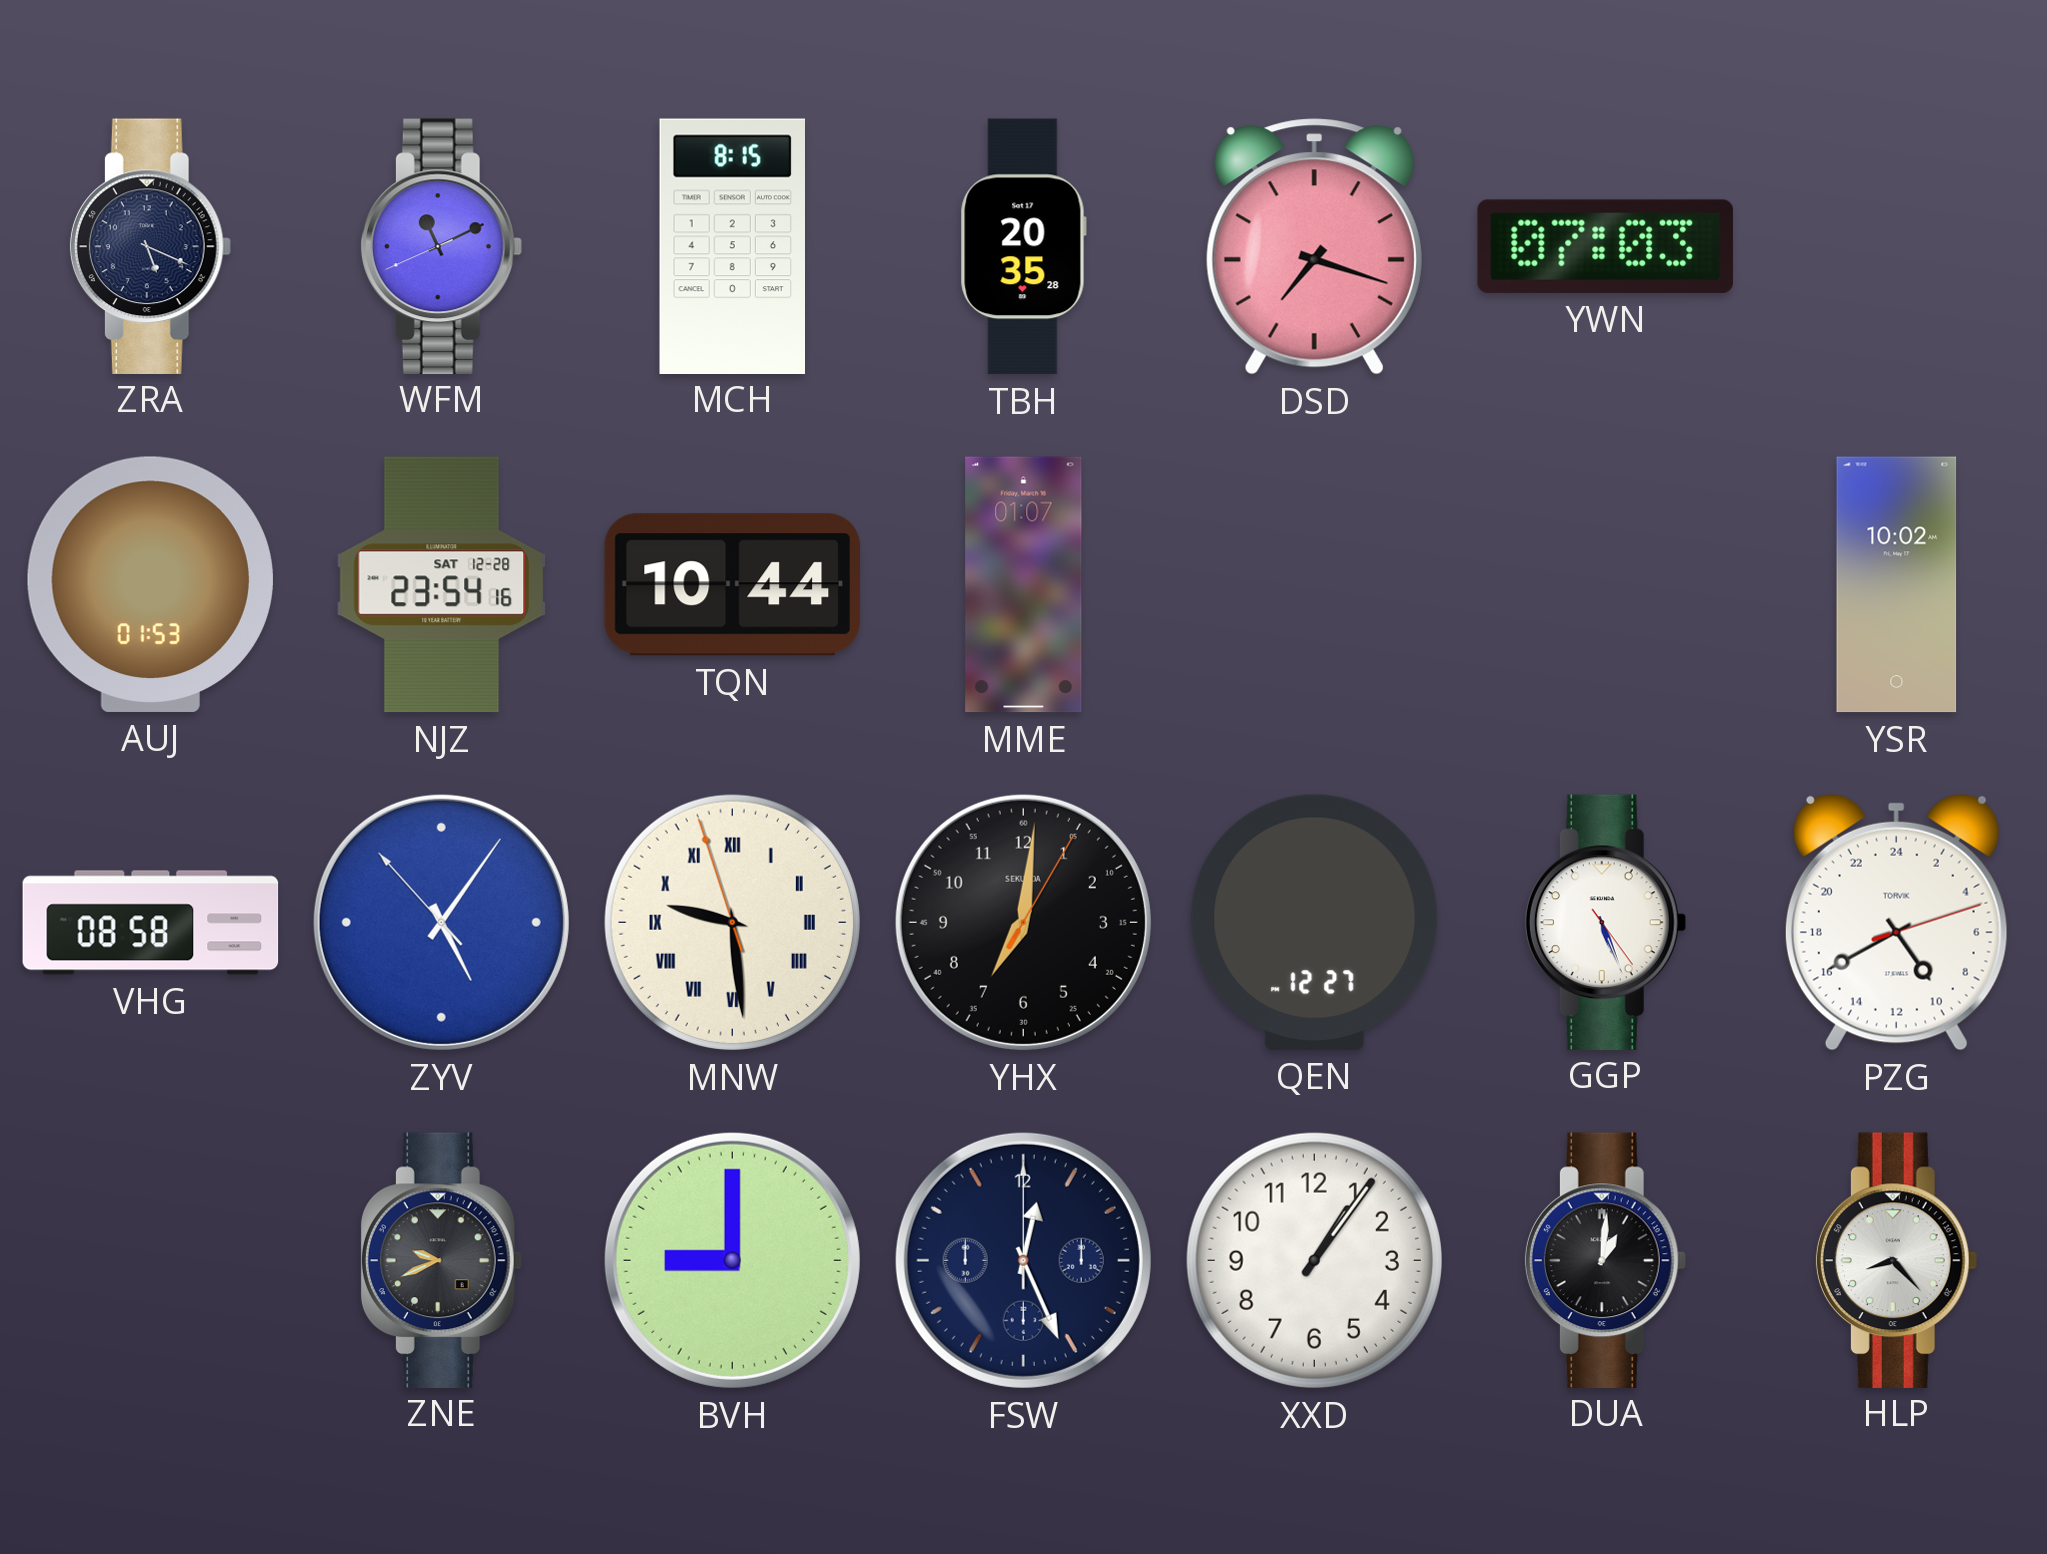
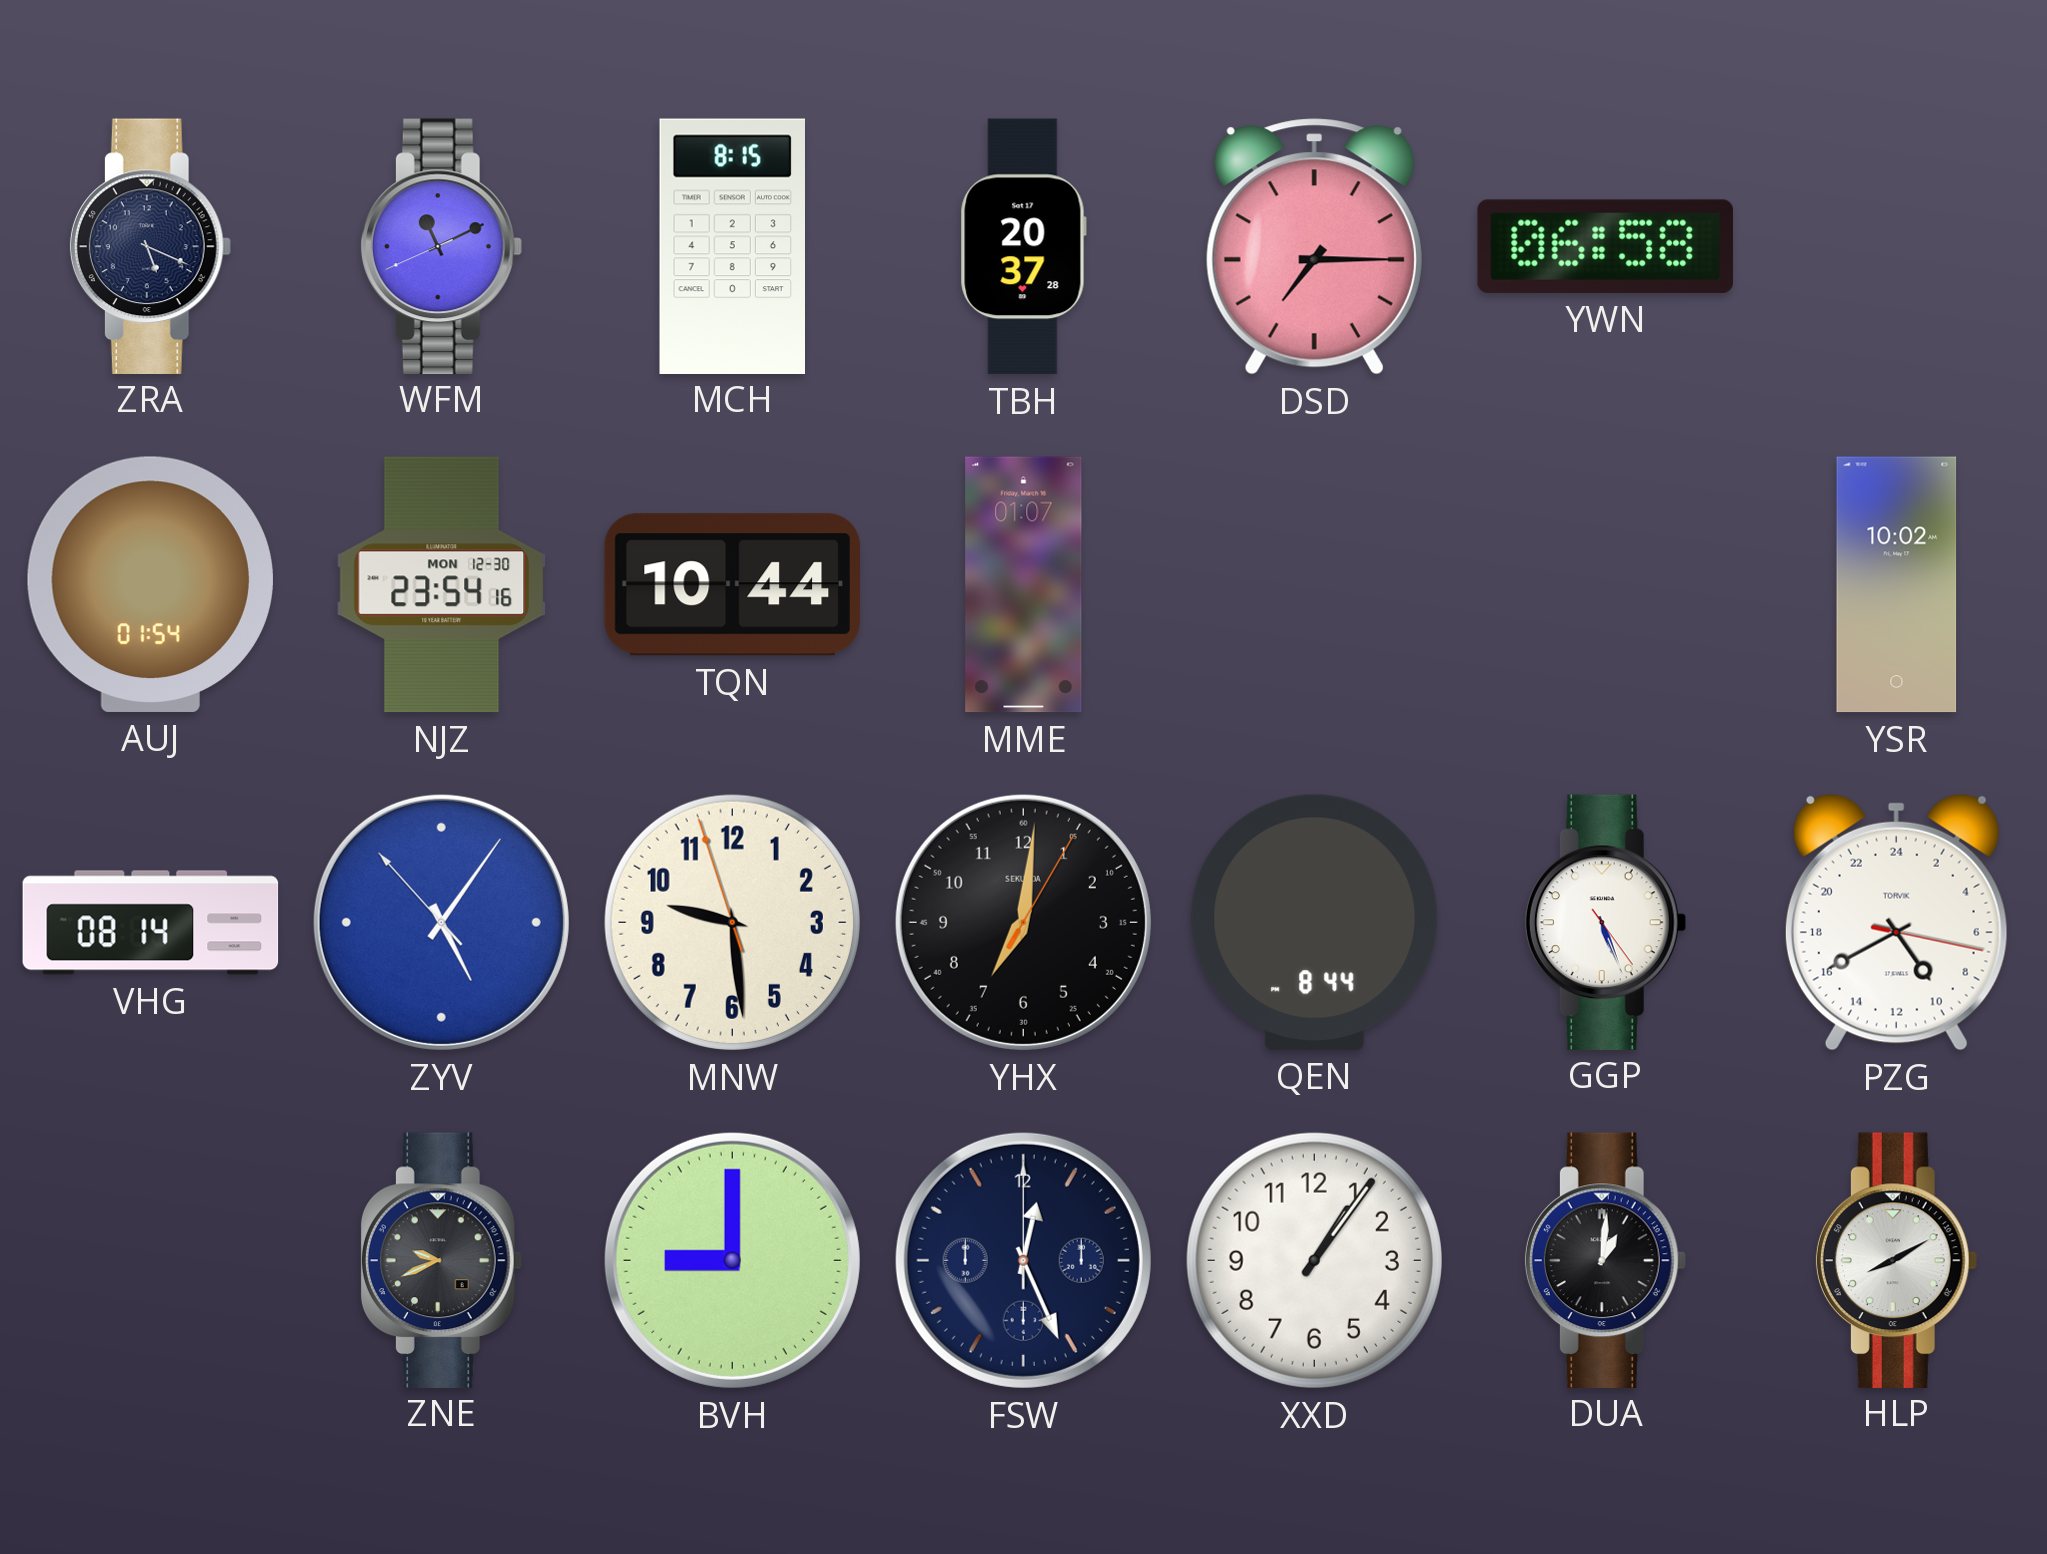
TBH: 20:35 -> 20:37
DSD: 7:18 -> 7:15
YWN: 07:03 -> 06:58
AUJ: 01:53 -> 01:54
NJZ date: SAT 12-28 -> MON 12-30
VHG: 08:58 -> 08:14
MNW numerals: Roman -> Arabic
QEN: 12:27 -> 8:44
PZG: 9:40:12 -> 9:40:17
HLP: 8:23 -> 8:10
